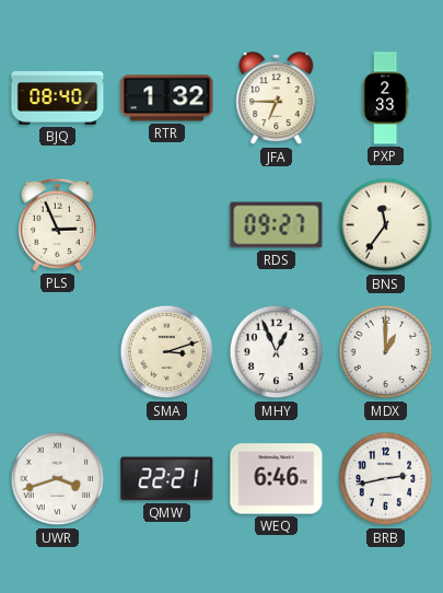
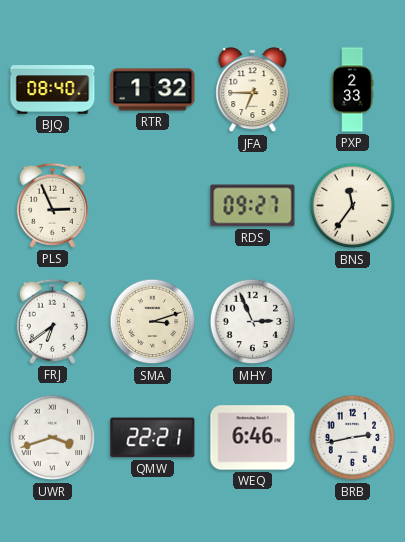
FRJ: none -> 6:39
MHY: 12:56 -> 2:56
MDX: 1:00 -> none
